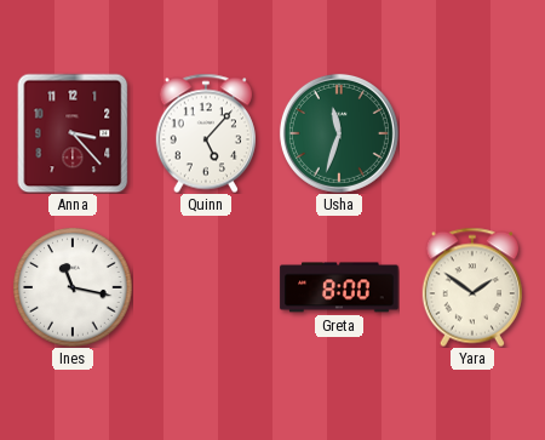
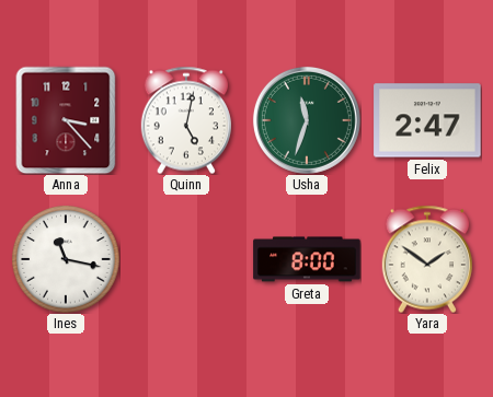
Quinn: 5:07 -> 5:02
Felix: none -> 2:47
